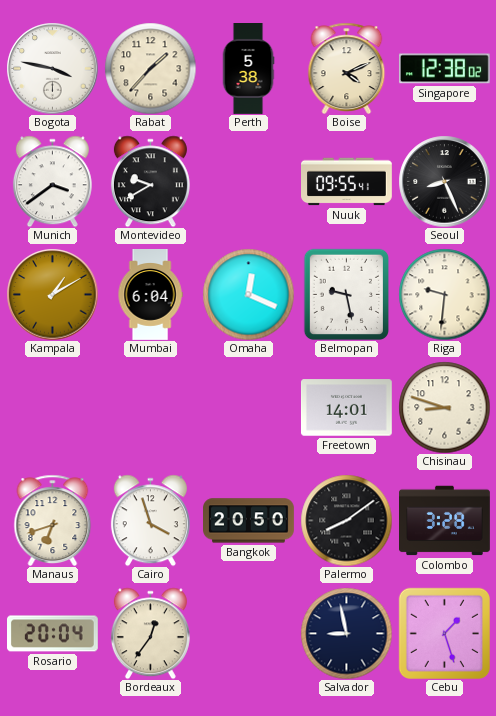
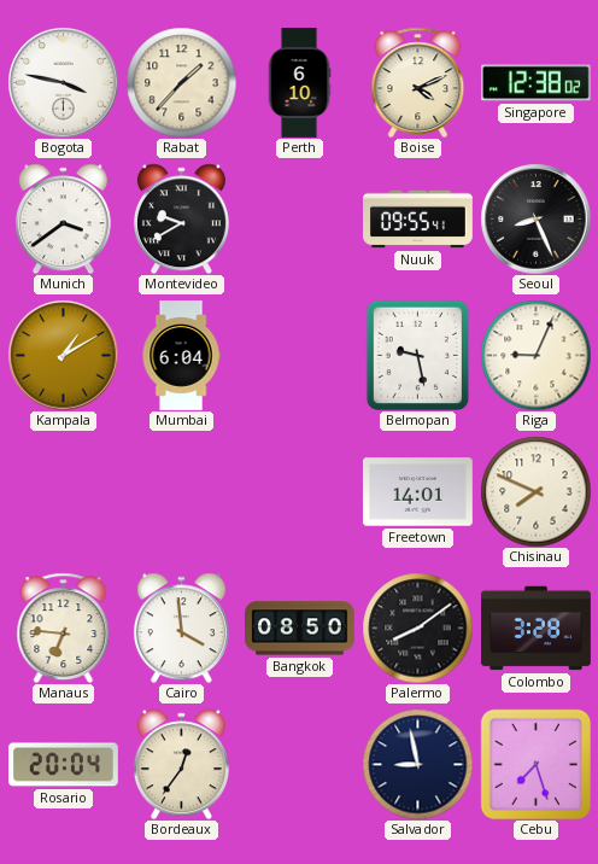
Perth: 5:38 -> 6:10
Omaha: 12:19 -> none
Riga: 9:31 -> 9:04
Chisinau: 8:48 -> 7:49
Manaus: 6:42 -> 6:46
Cairo: 3:57 -> 3:59
Bangkok: 20:50 -> 08:50
Cebu: 1:27 -> 7:27
